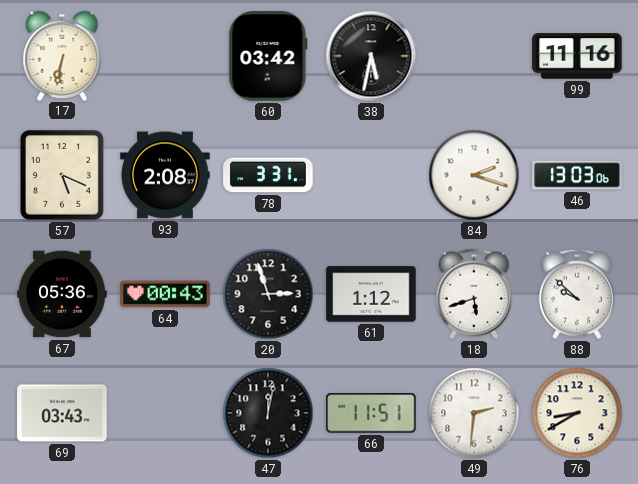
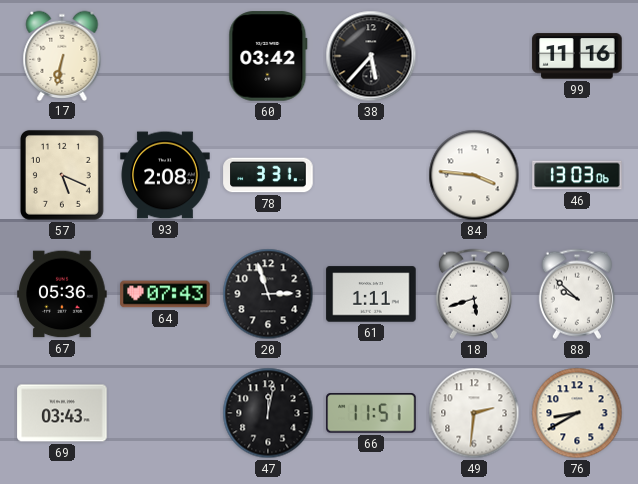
38: 5:32 -> 5:37
84: 2:18 -> 3:46
64: 00:43 -> 07:43
61: 1:12 -> 1:11
